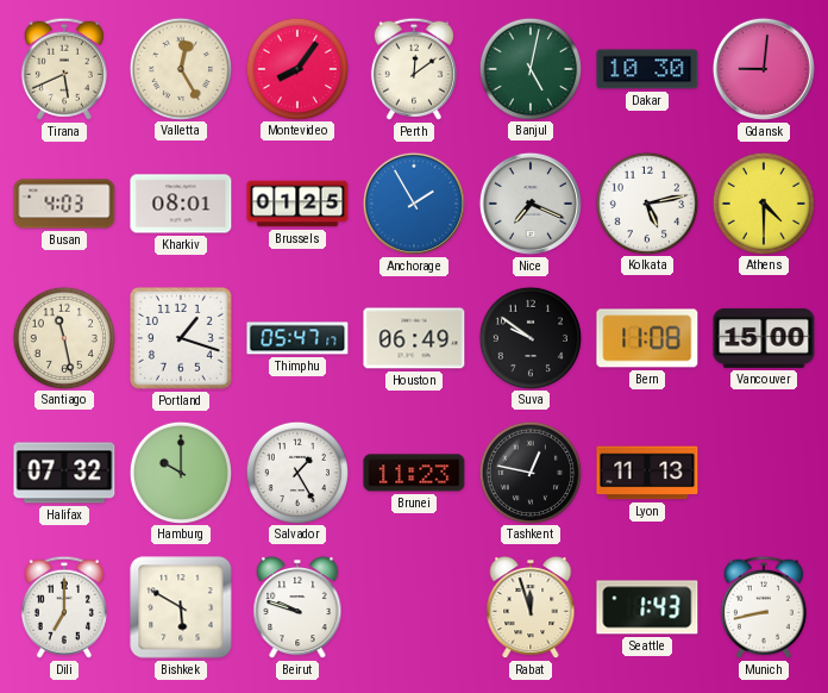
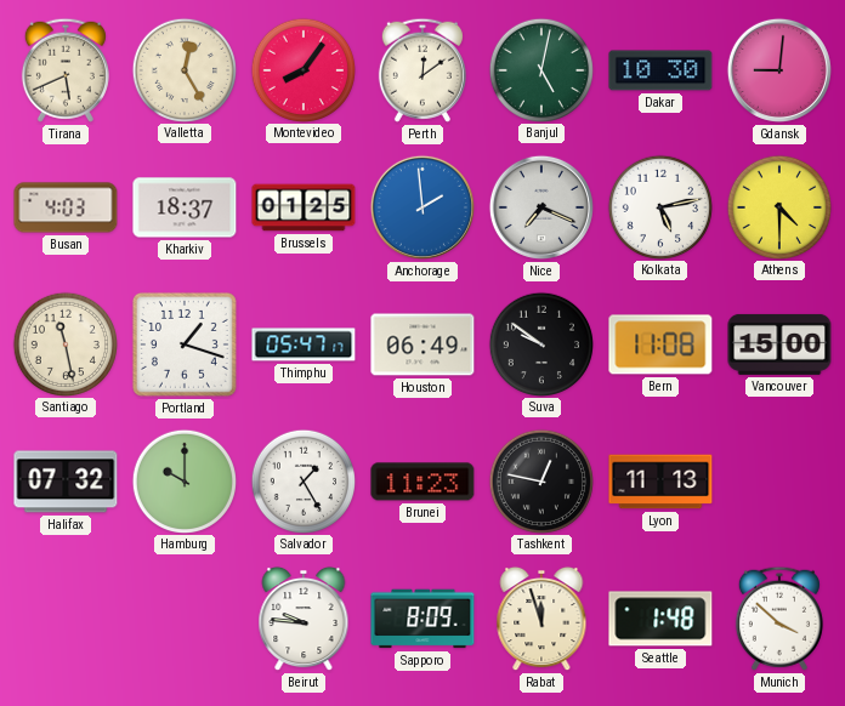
Kharkiv: 08:01 -> 18:37
Anchorage: 1:55 -> 1:59
Dili: 7:00 -> none
Bishkek: 5:50 -> none
Beirut: 9:48 -> 9:46
Sapporo: none -> 8:09
Seattle: 1:43 -> 1:48
Munich: 8:43 -> 3:52
